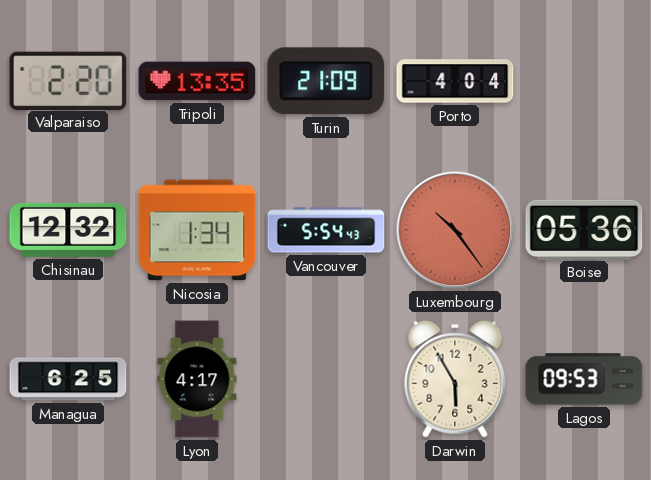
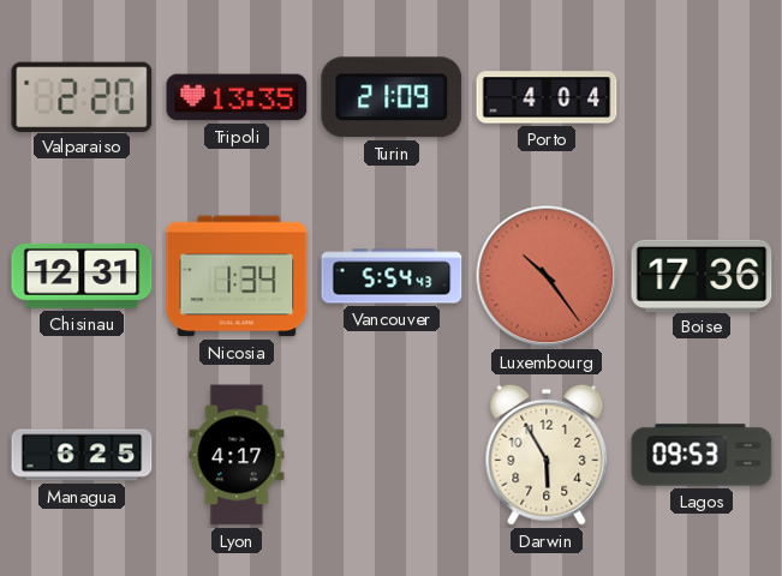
Chisinau: 12:32 -> 12:31
Boise: 05:36 -> 17:36
